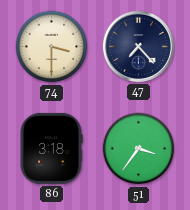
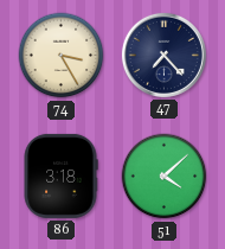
74: 3:30 -> 3:25
51: 3:36 -> 4:08
